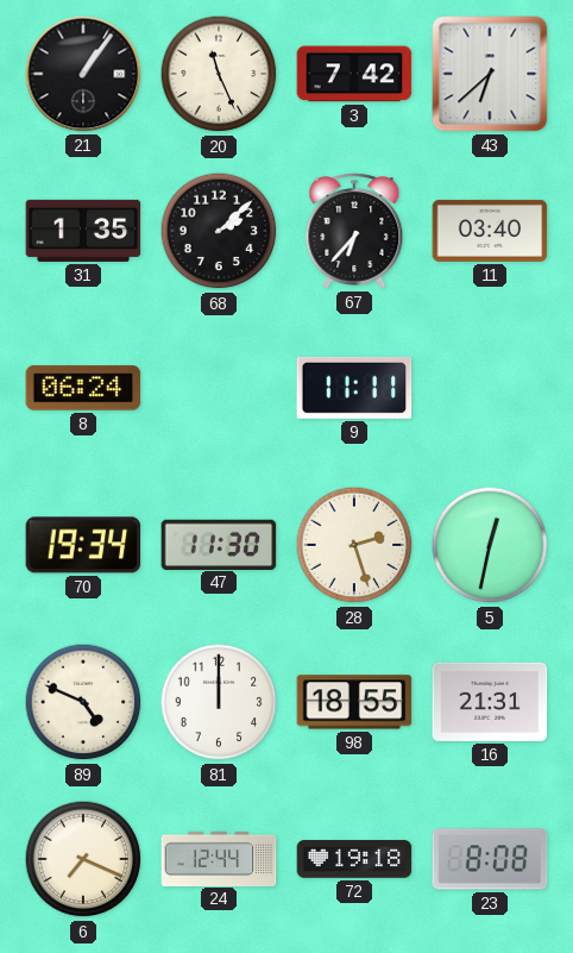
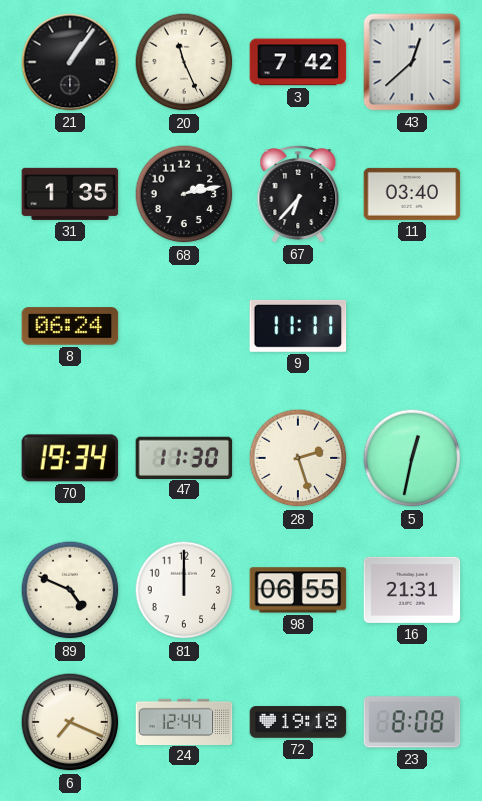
43: 6:38 -> 12:38
68: 2:08 -> 2:13
98: 18:55 -> 06:55
